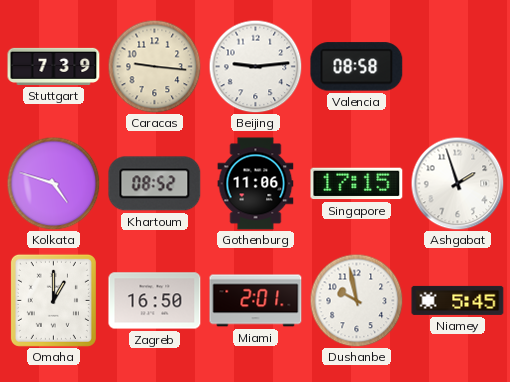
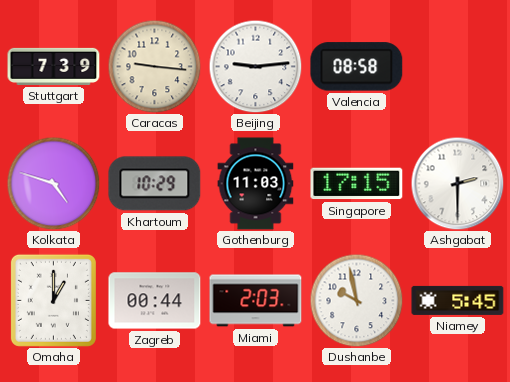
Khartoum: 08:52 -> 10:29
Gothenburg: 11:06 -> 11:03
Ashgabat: 1:57 -> 2:30
Zagreb: 16:50 -> 00:44
Miami: 2:01 -> 2:03
